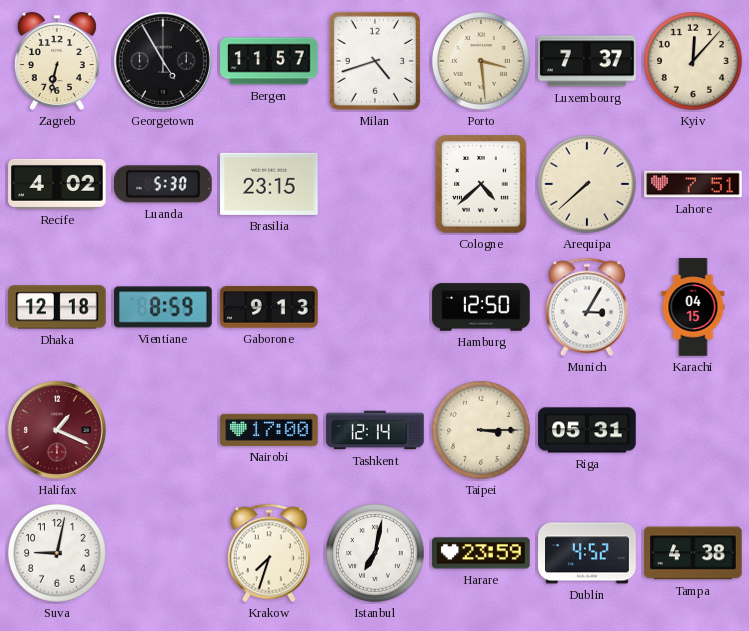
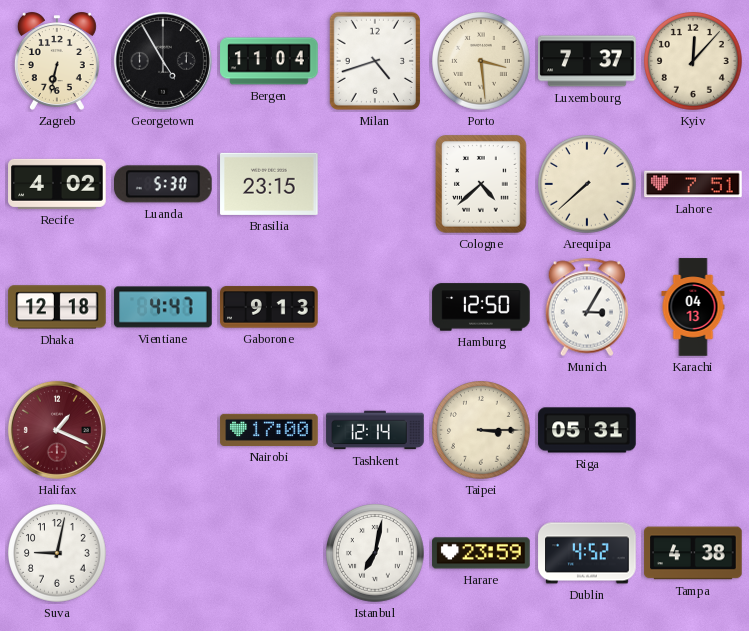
Bergen: 11:57 -> 11:04
Vientiane: 8:59 -> 4:47
Karachi: 04:15 -> 04:13
Krakow: 7:33 -> none
